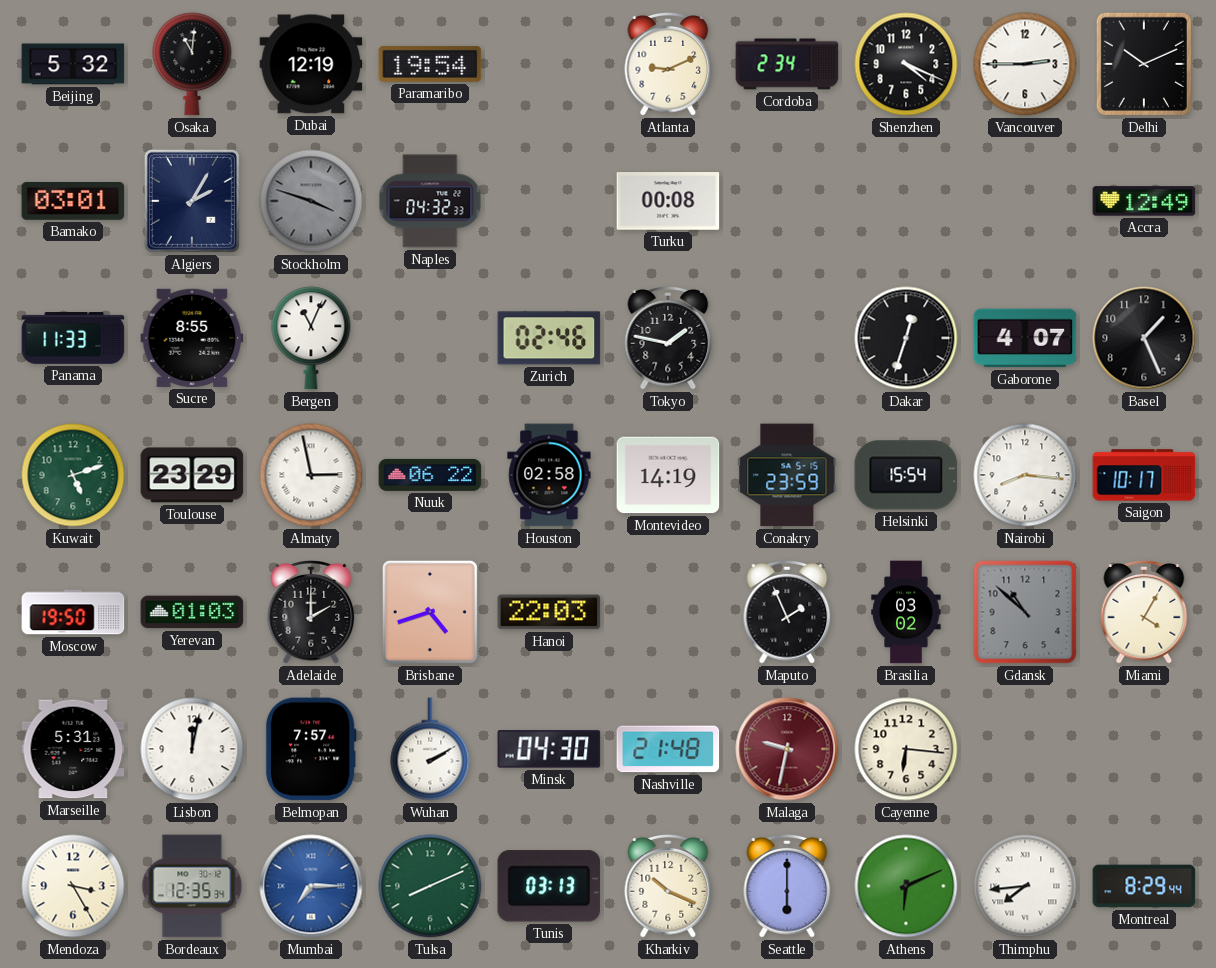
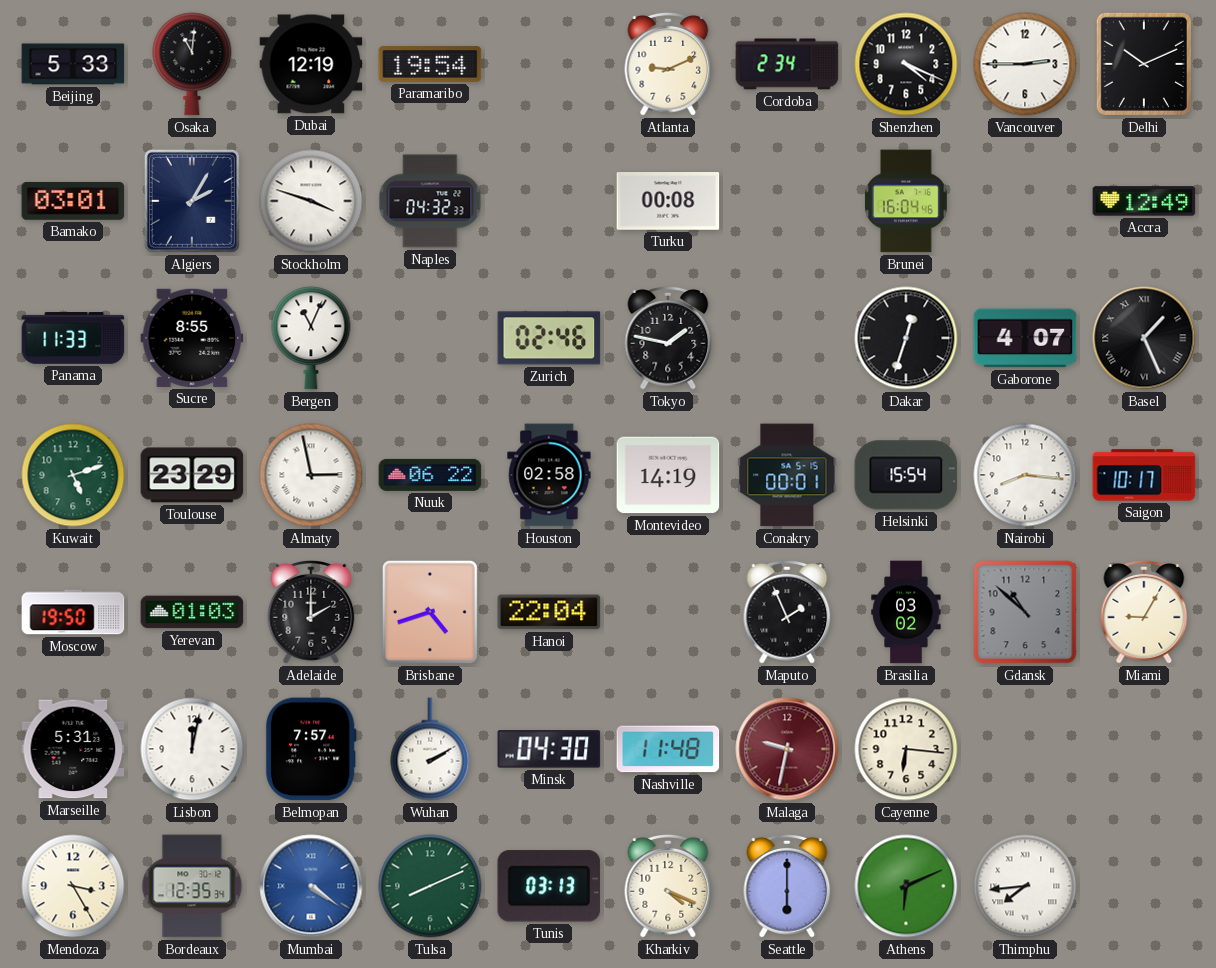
Beijing: 5:32 -> 5:33
Stockholm dial: grey -> white
Brunei: none -> 16:04
Basel numerals: Arabic -> Roman
Conakry: 23:59 -> 00:01
Hanoi: 22:03 -> 22:04
Miami: 4:05 -> 9:05
Nashville: 21:48 -> 11:48
Mumbai: 7:15 -> 4:21
Kharkiv: 10:19 -> 4:19
Montreal: 8:29 -> none
